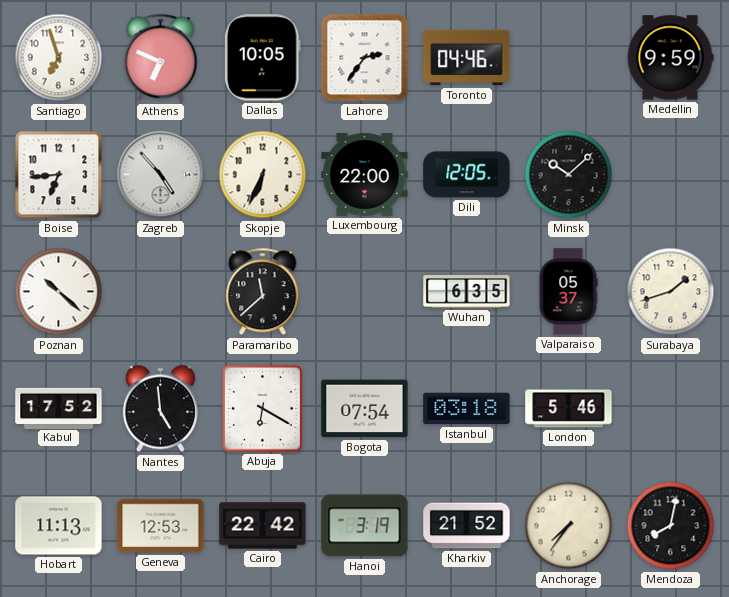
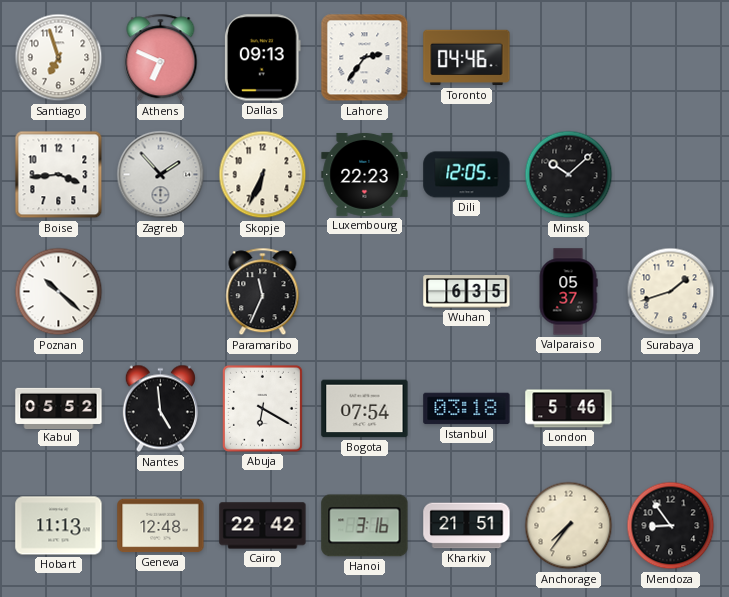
Dallas: 10:05 -> 09:13
Medellin: 9:59 -> none
Boise: 6:44 -> 3:44
Zagreb: 4:53 -> 1:53
Luxembourg: 22:00 -> 22:23
Paramaribo: 11:38 -> 11:34
Kabul: 17:52 -> 05:52
Geneva: 12:53 -> 12:48
Hanoi: 3:19 -> 3:16
Kharkiv: 21:52 -> 21:51
Mendoza: 8:02 -> 8:54
